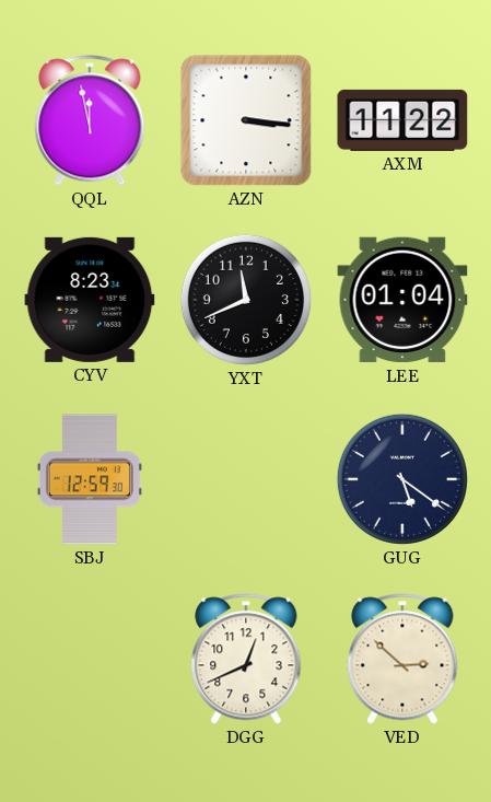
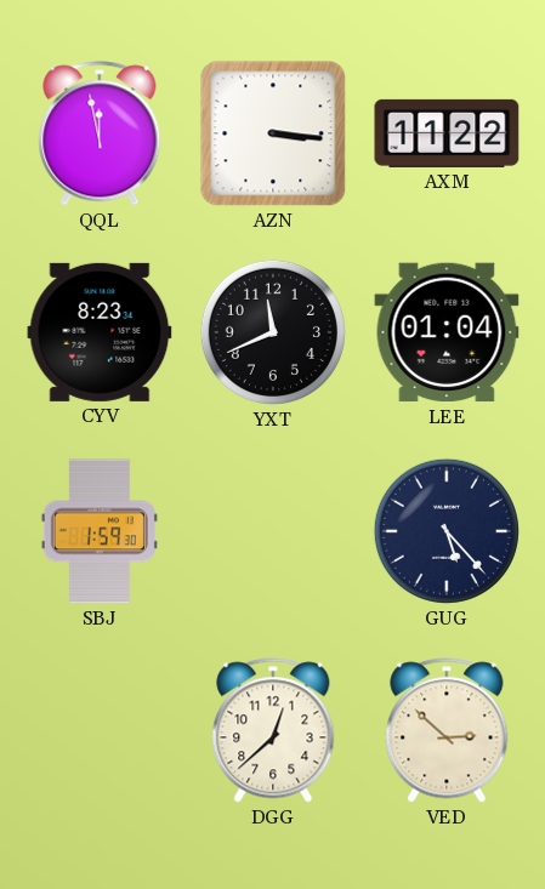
SBJ: 12:59 -> 1:59
GUG: 5:21 -> 5:23
DGG: 12:41 -> 12:38
